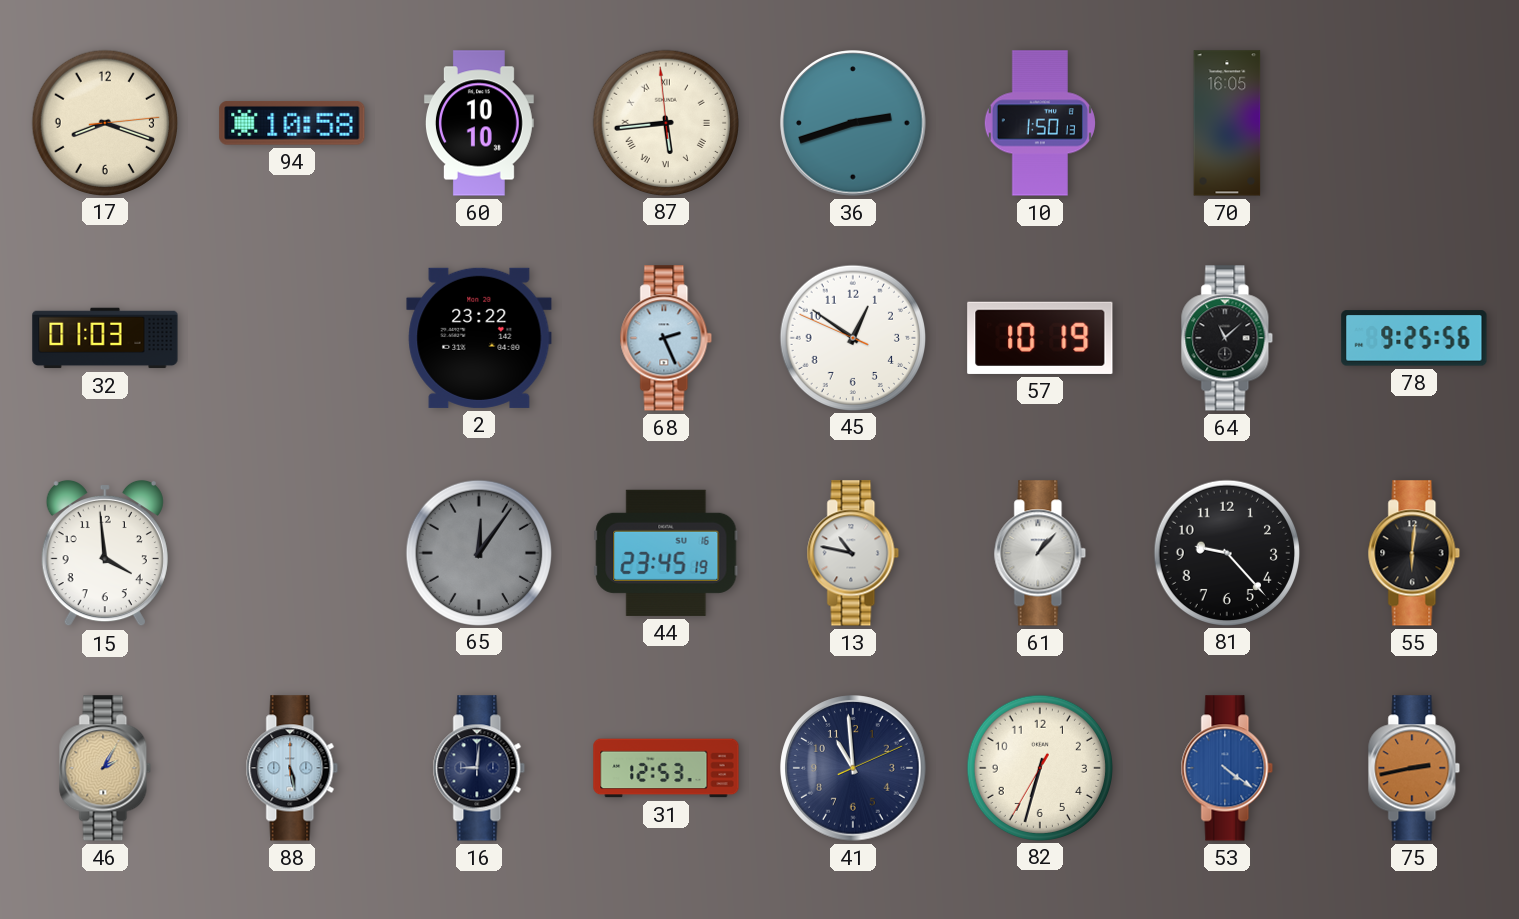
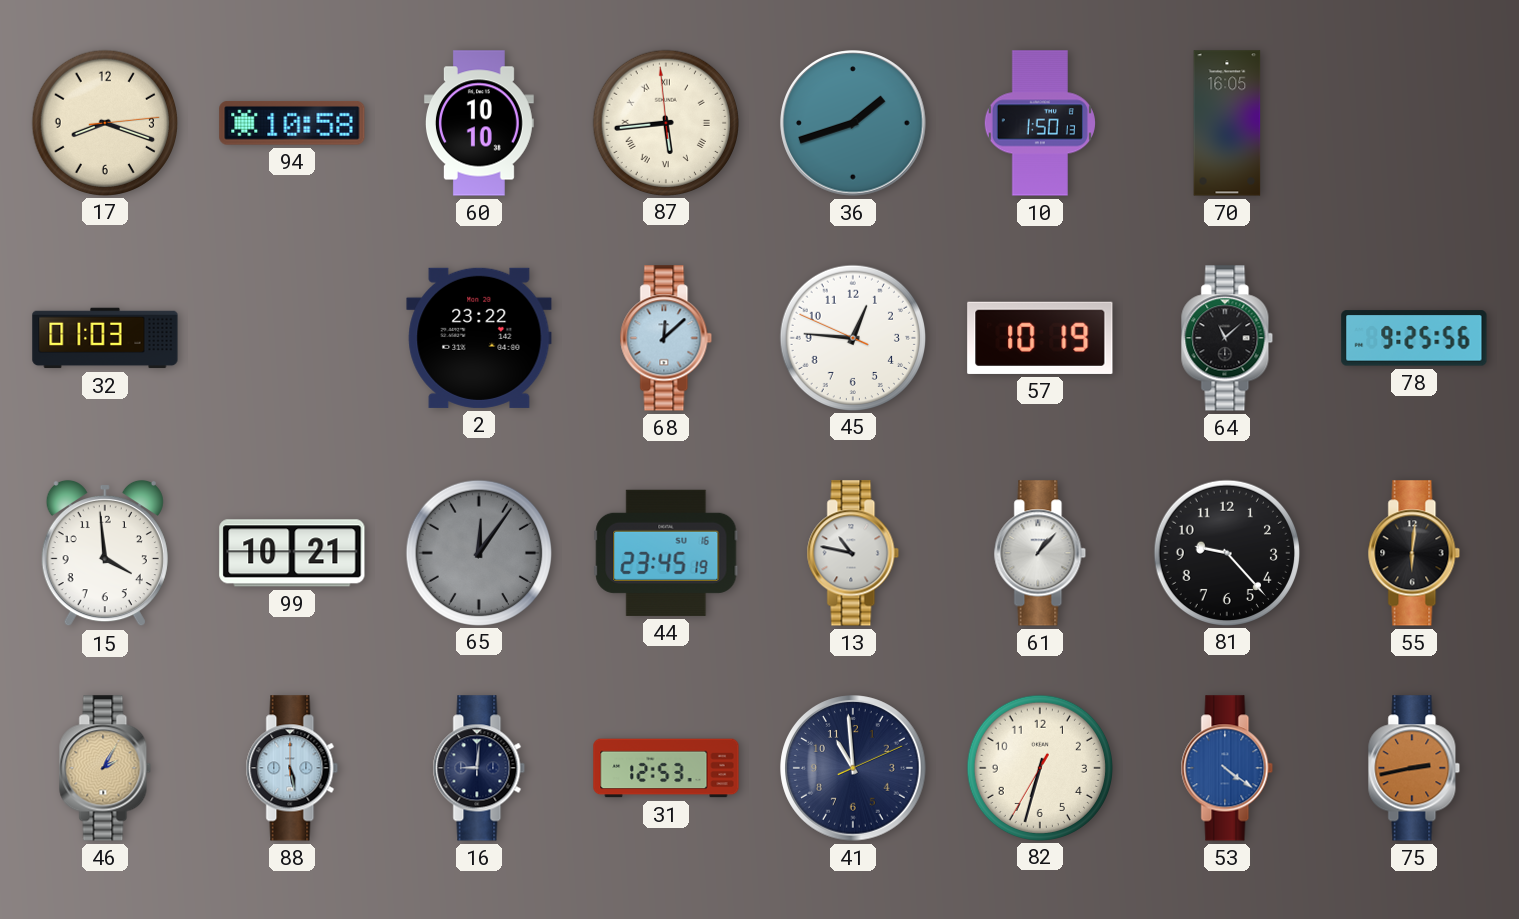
36: 2:42 -> 1:42
68: 2:26 -> 12:08
45: 12:50 -> 12:45
99: none -> 10:21
